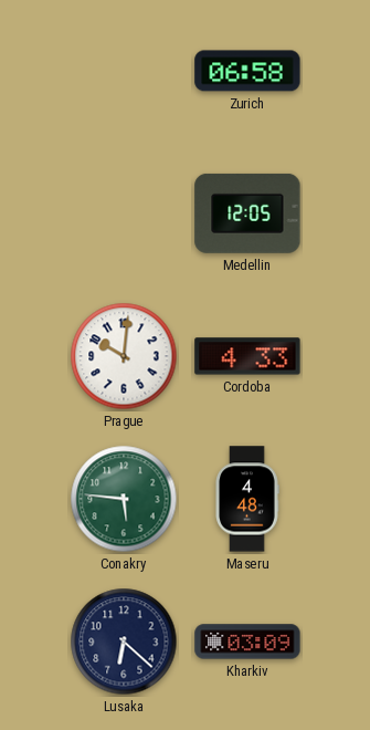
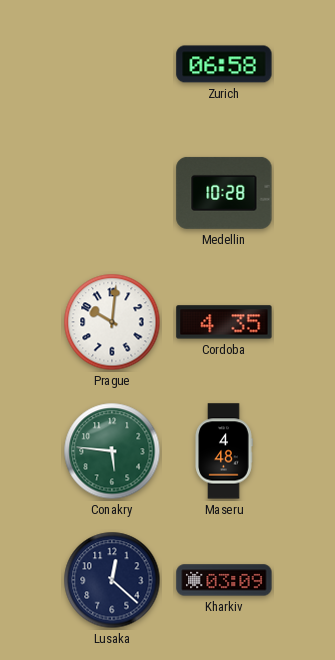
Medellin: 12:05 -> 10:28
Cordoba: 4:33 -> 4:35
Lusaka: 6:22 -> 12:22
